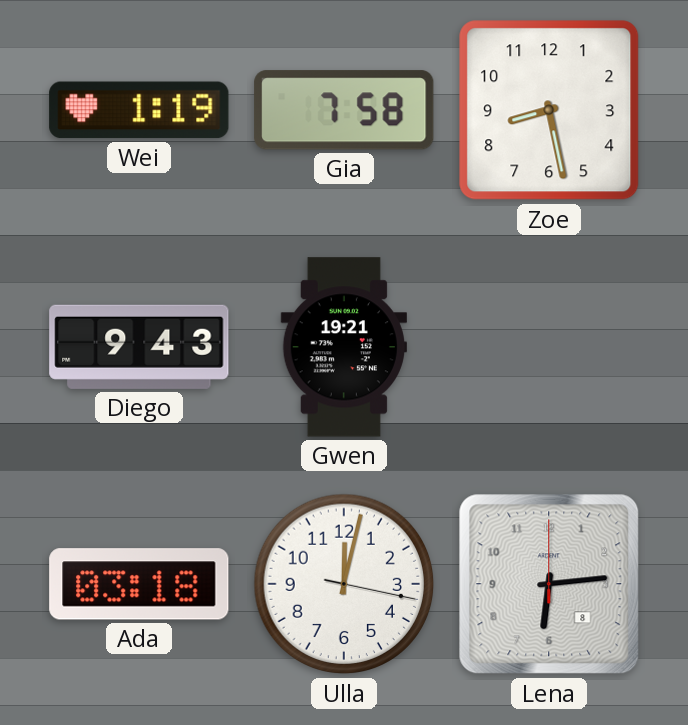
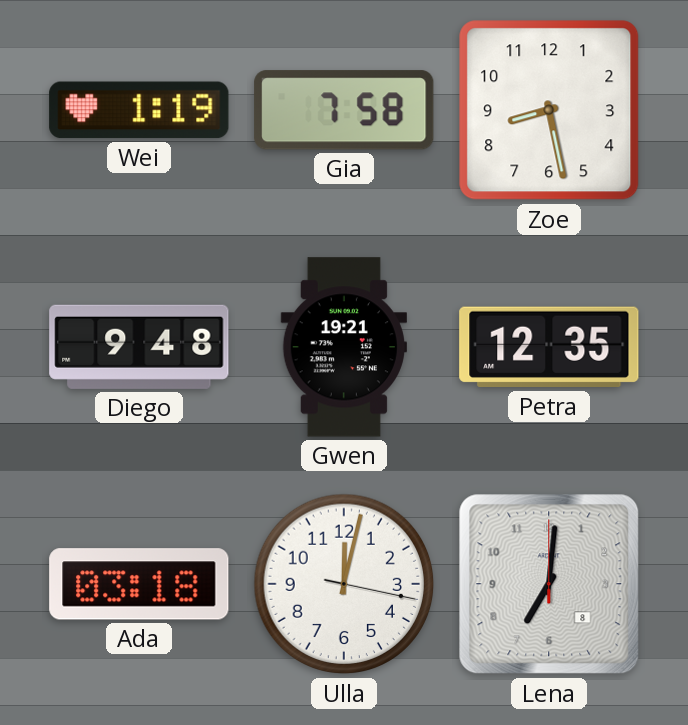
Diego: 9:43 -> 9:48
Petra: none -> 12:35
Lena: 6:14 -> 7:01
